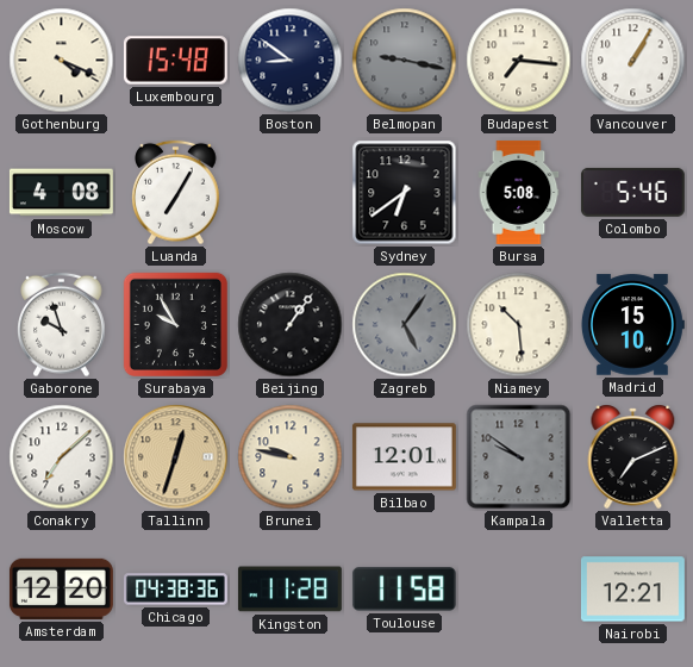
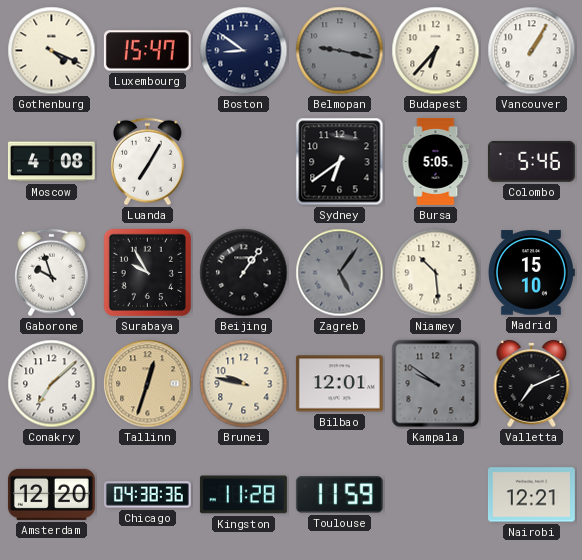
Luxembourg: 15:48 -> 15:47
Budapest: 7:16 -> 6:37
Bursa: 5:08 -> 5:05
Toulouse: 11:58 -> 11:59
